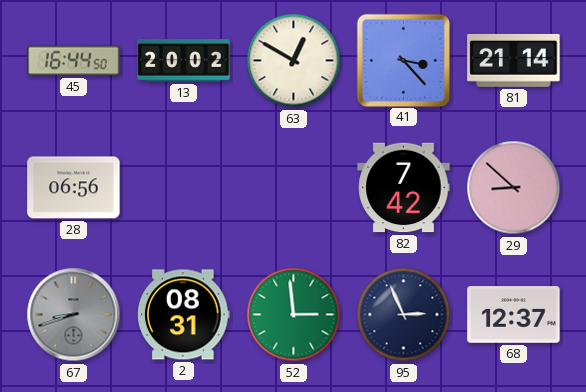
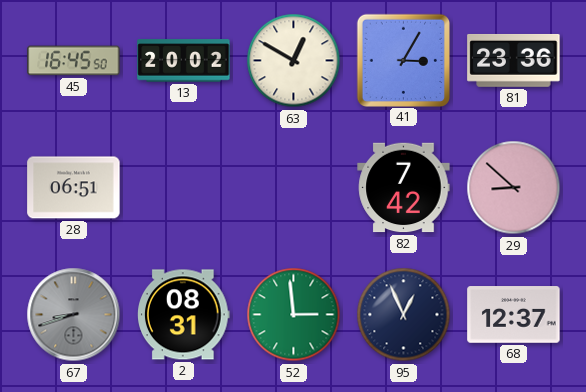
45: 16:44 -> 16:45
41: 3:23 -> 3:05
81: 21:14 -> 23:36
28: 06:56 -> 06:51
95: 2:56 -> 12:56
